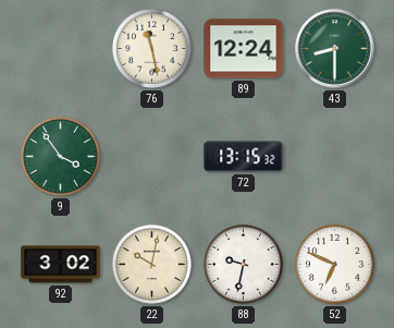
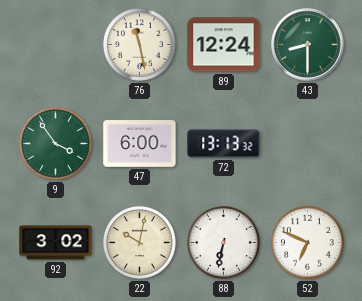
47: none -> 6:00
72: 13:15 -> 13:13
88: 9:32 -> 6:32
